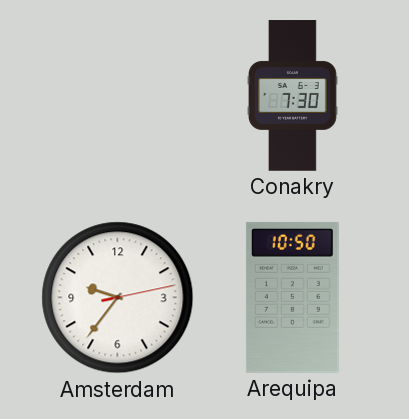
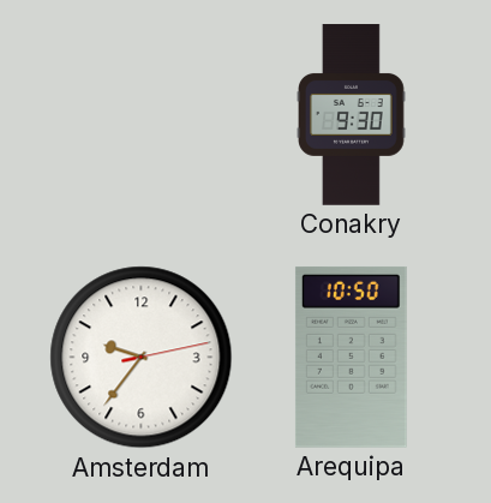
Conakry: 7:30 -> 9:30
